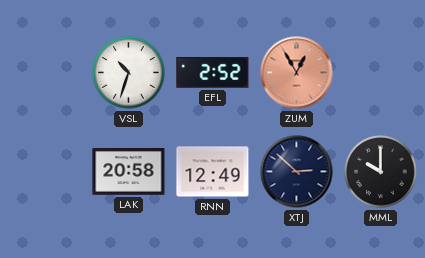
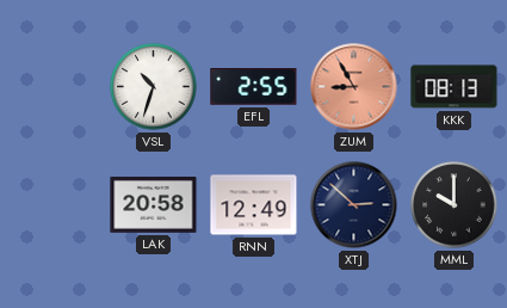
EFL: 2:52 -> 2:55
ZUM: 12:55 -> 8:55
KKK: none -> 08:13
